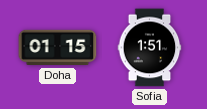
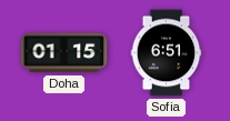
Sofia: 1:51 -> 6:51
